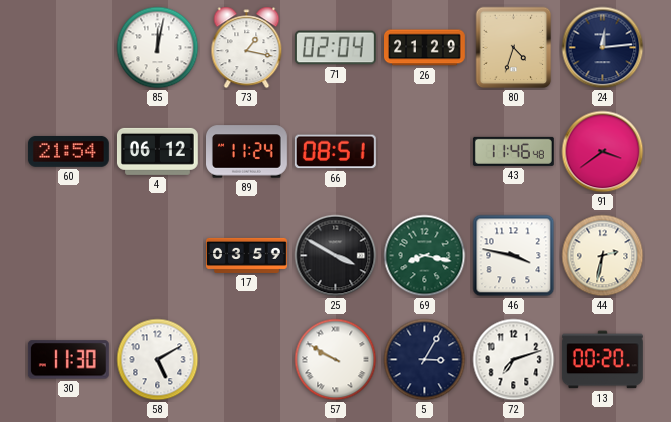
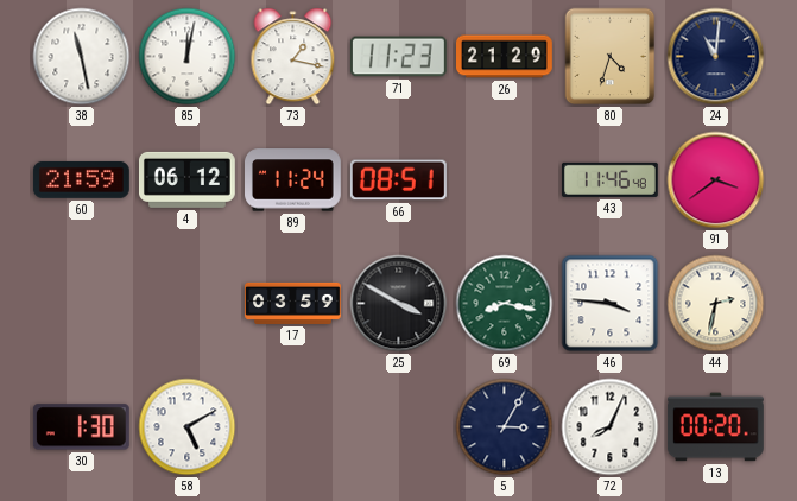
38: none -> 11:28
71: 02:04 -> 11:23
24: 12:14 -> 11:01
60: 21:54 -> 21:59
46: 3:47 -> 3:46
30: 11:30 -> 1:30
57: 9:50 -> none
72: 7:12 -> 8:04
